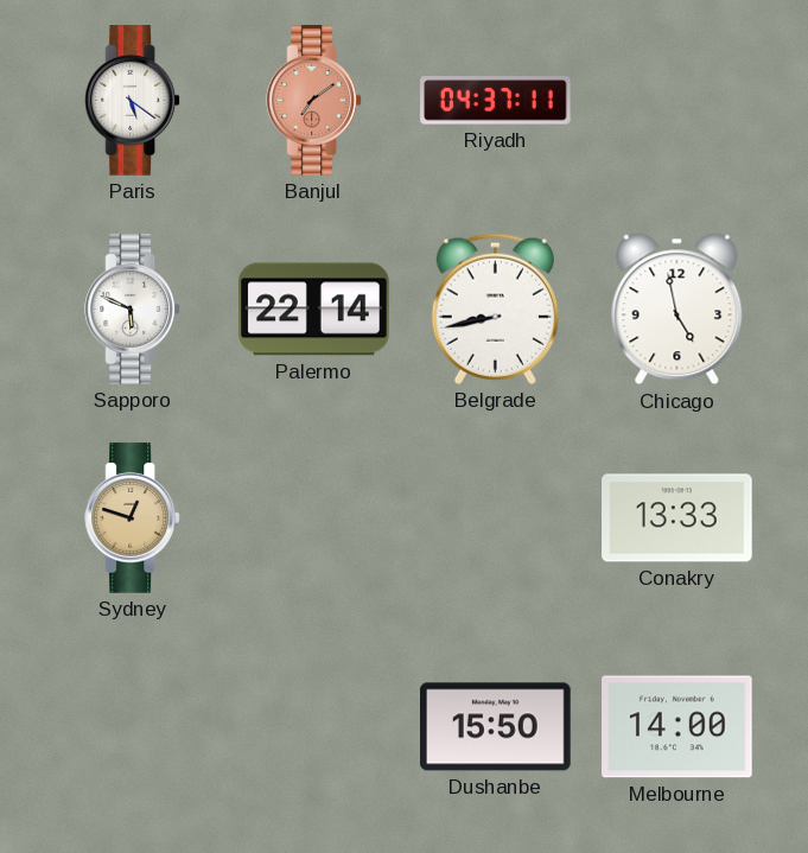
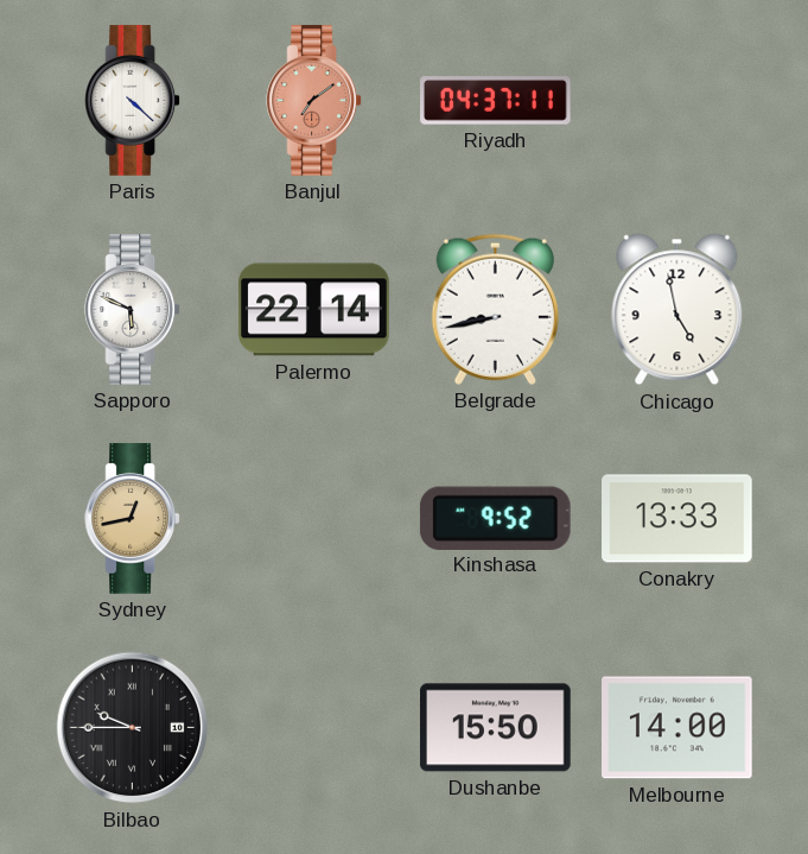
Paris: 5:21 -> 4:22
Sydney: 12:48 -> 12:43
Kinshasa: none -> 9:52
Bilbao: none -> 9:45
